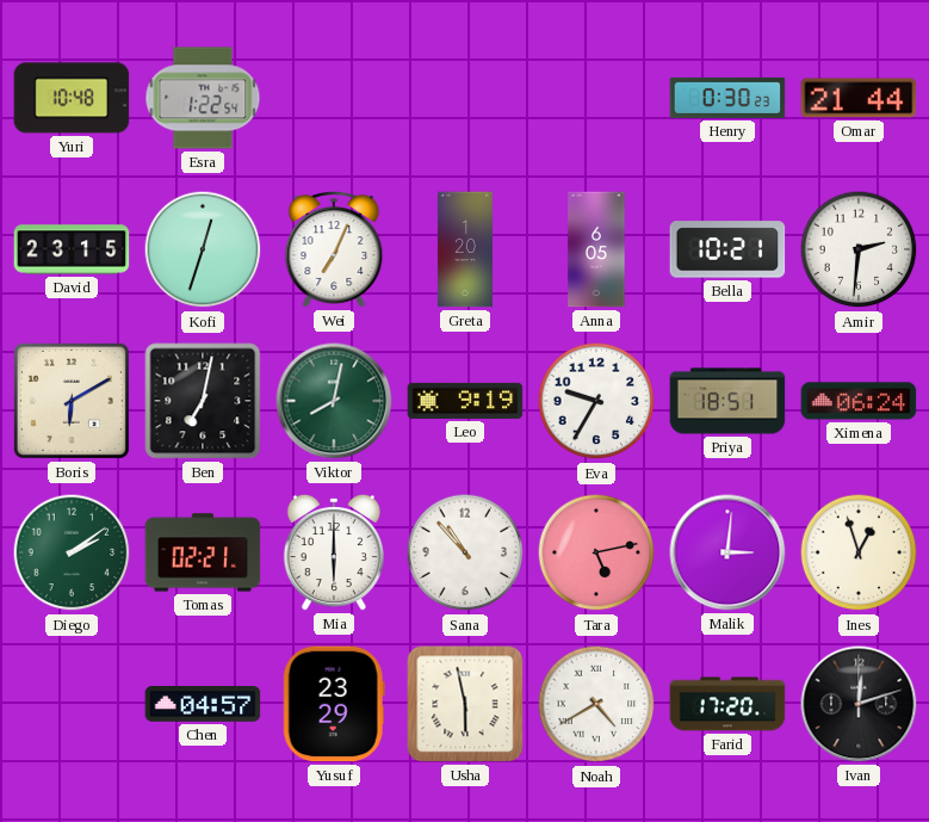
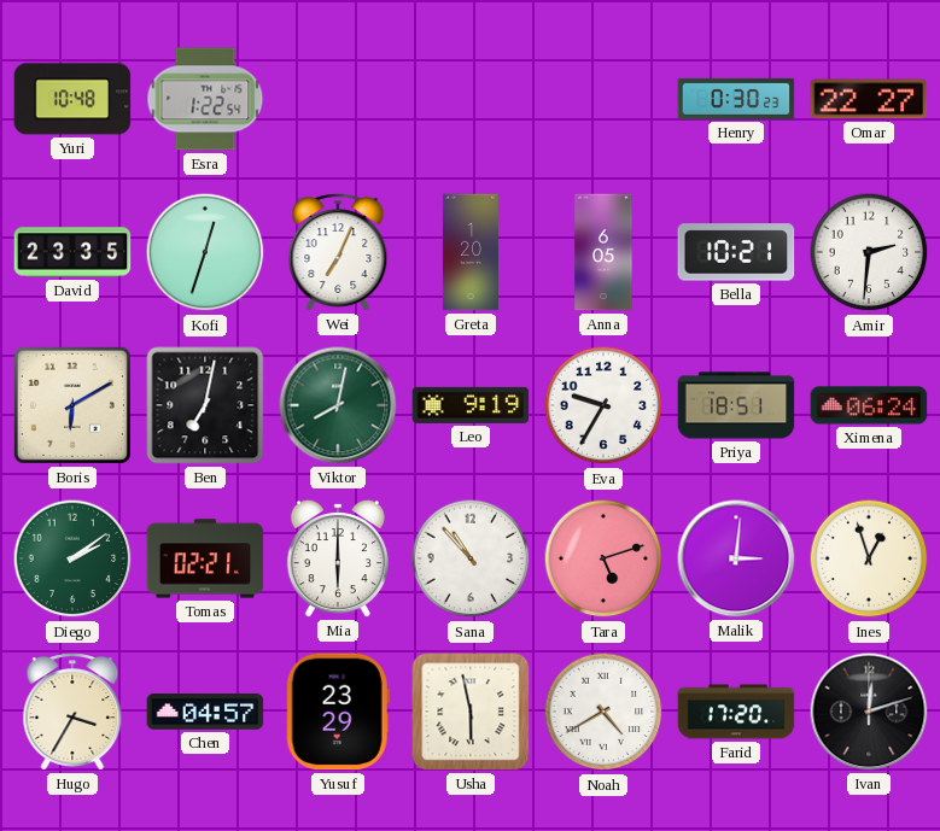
Omar: 21:44 -> 22:27
David: 23:15 -> 23:35
Tara: 5:13 -> 5:12
Hugo: none -> 3:35
